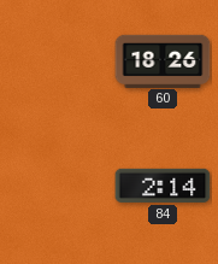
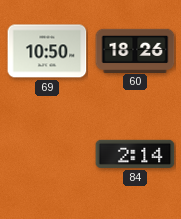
69: none -> 10:50
